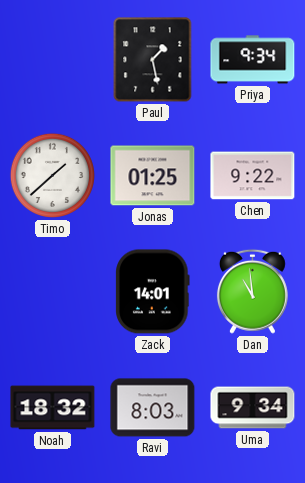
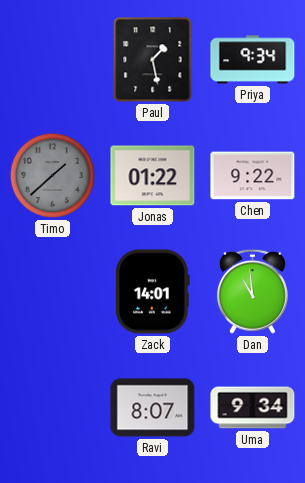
Timo dial: white -> grey
Jonas: 01:25 -> 01:22
Noah: 18:32 -> none
Ravi: 8:03 -> 8:07
